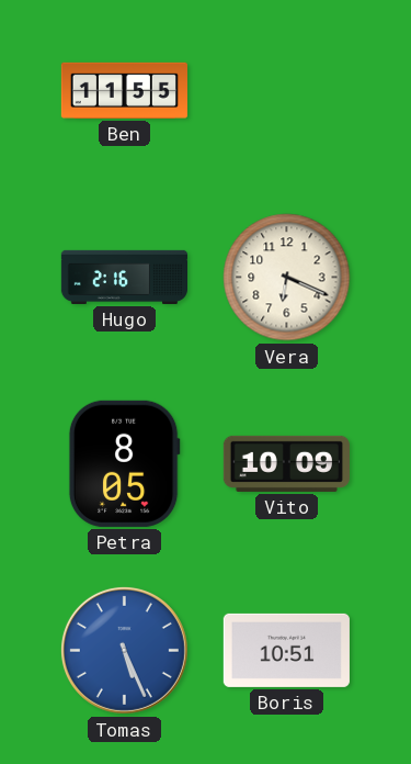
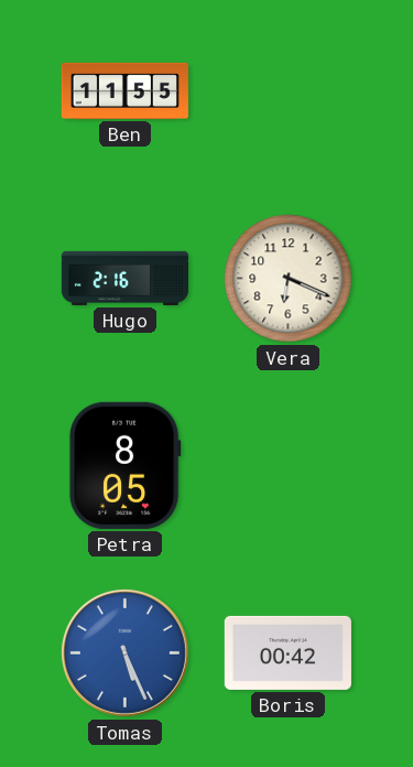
Vito: 10:09 -> none
Boris: 10:51 -> 00:42
